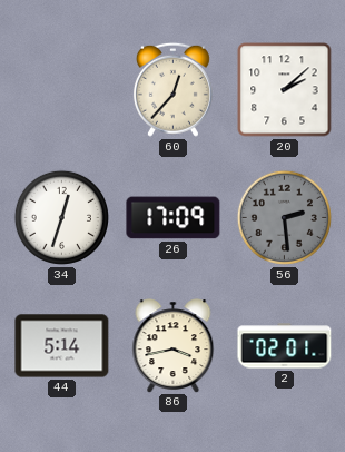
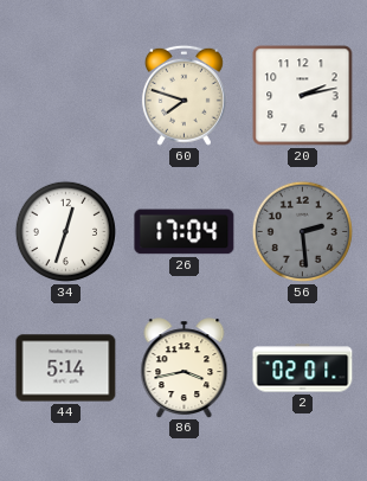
60: 12:37 -> 7:48
20: 2:08 -> 2:13
26: 17:09 -> 17:04
